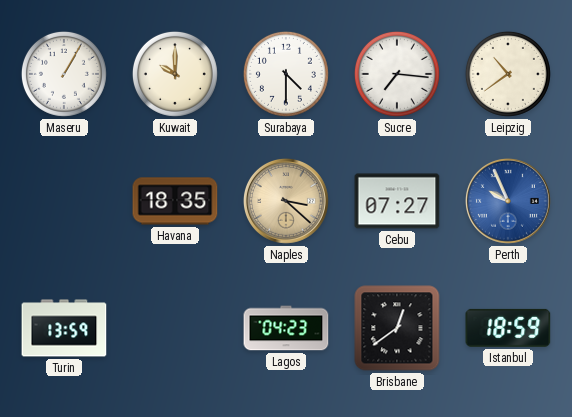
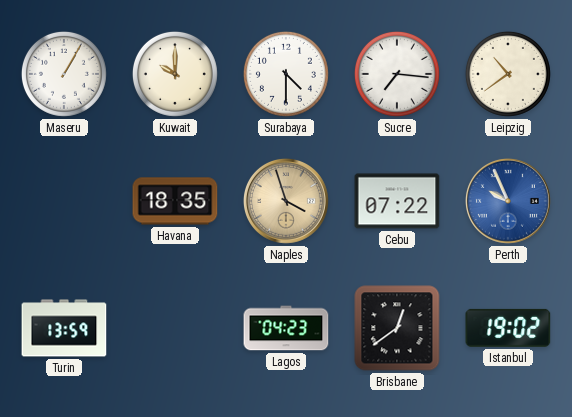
Naples: 3:22 -> 3:57
Cebu: 07:27 -> 07:22
Istanbul: 18:59 -> 19:02
